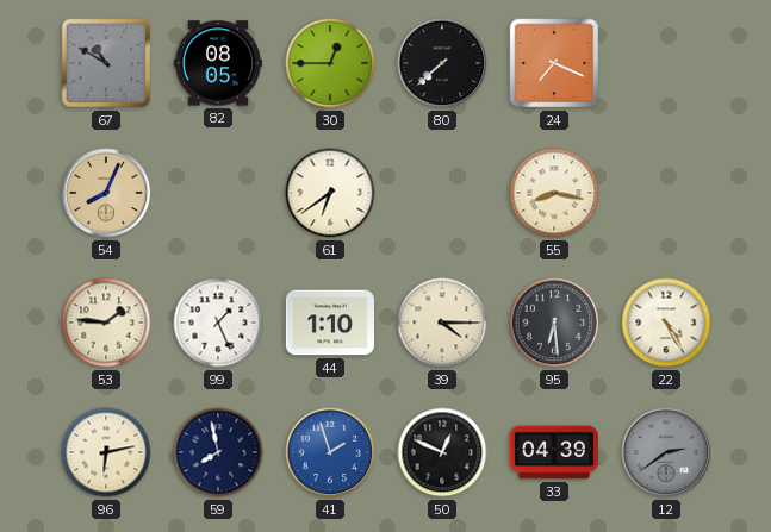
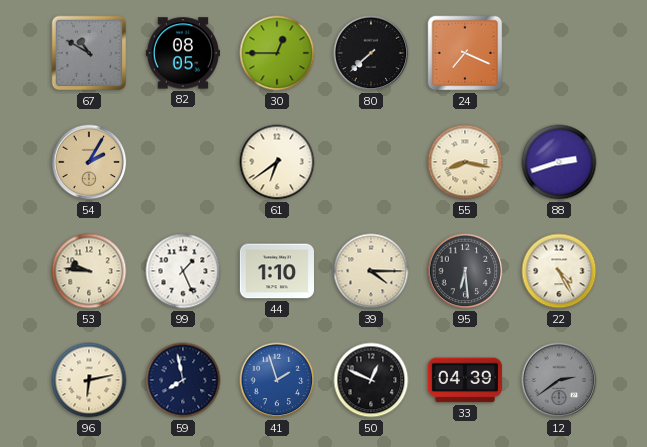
54: 8:04 -> 2:05
88: none -> 2:42
53: 1:46 -> 9:46
